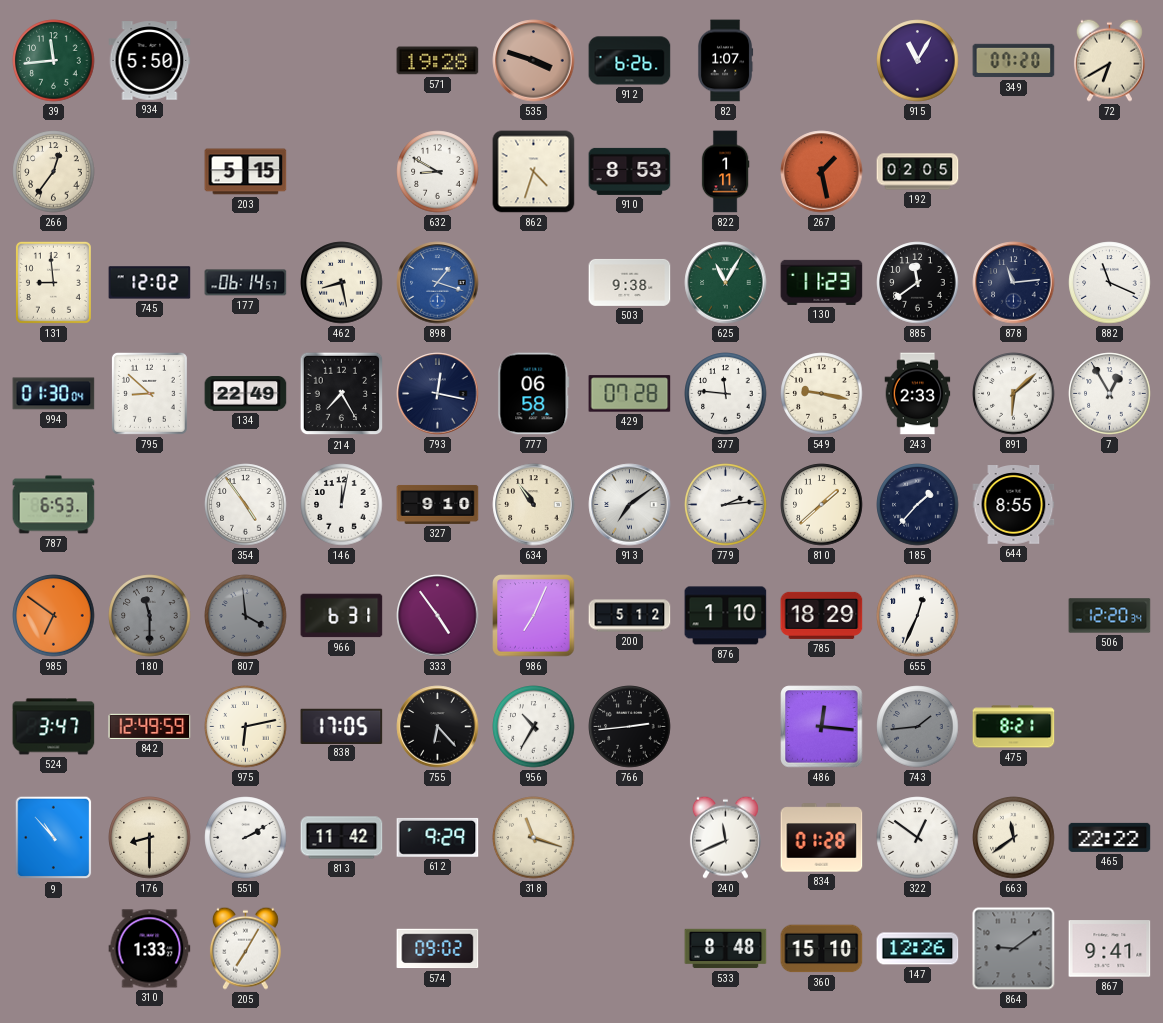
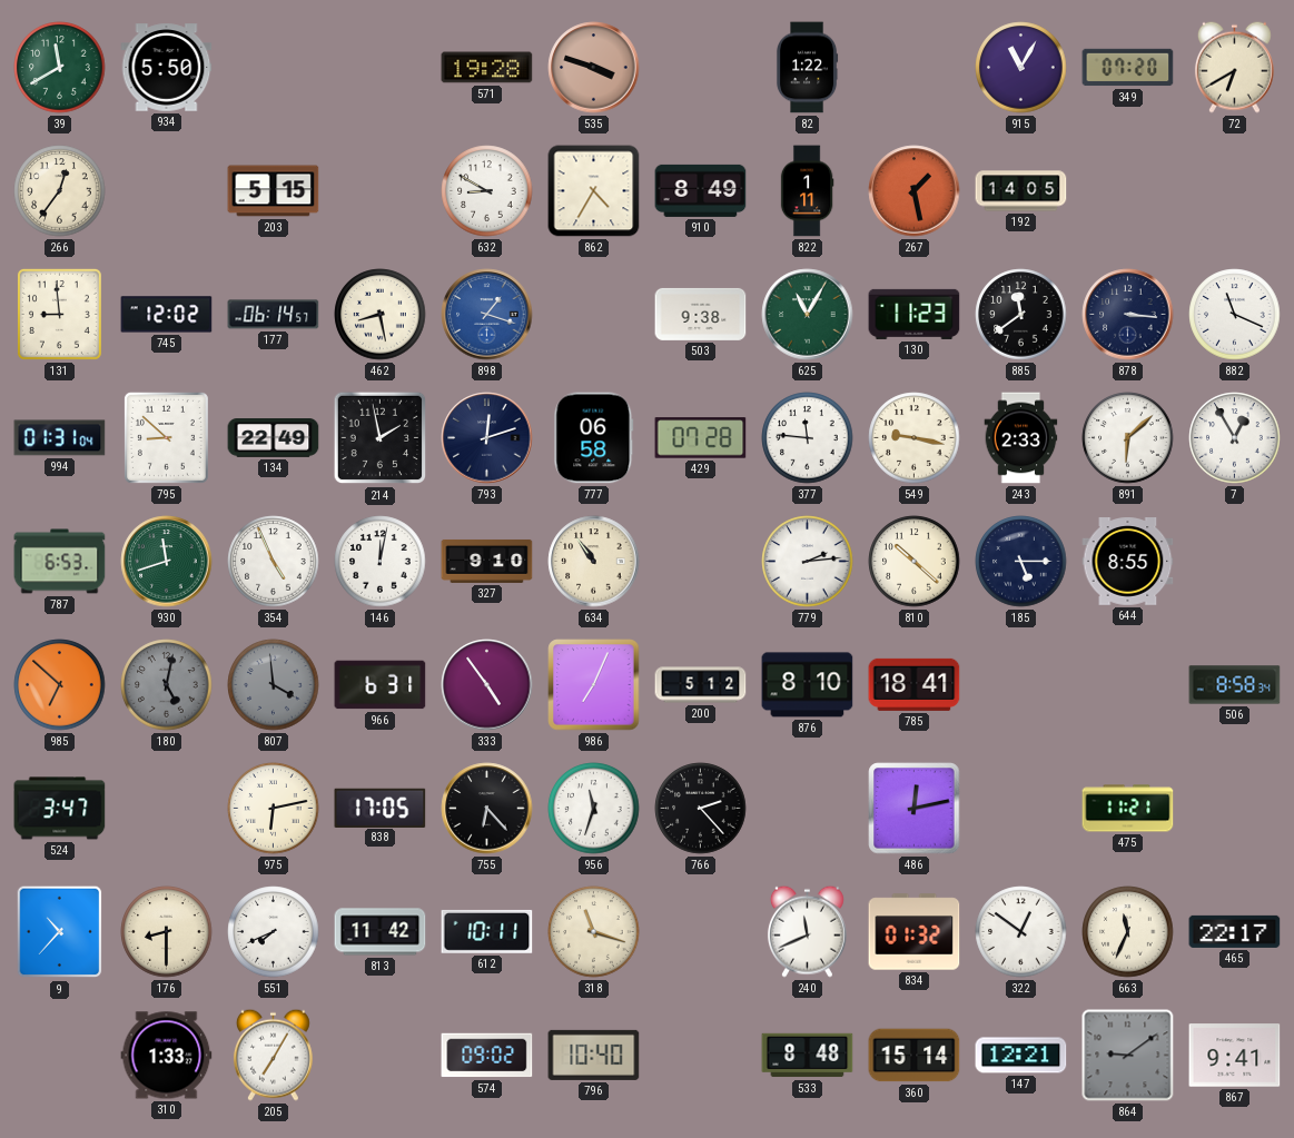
39: 11:44 -> 11:40
912: 6:26 -> none
82: 1:07 -> 1:22
862: 4:33 -> 4:35
910: 8:53 -> 8:49
192: 02:05 -> 14:05
878: 11:14 -> 3:16
994: 01:30 -> 01:31
214: 7:25 -> 1:58
793: 12:17 -> 12:12
930: none -> 11:42
354: 4:54 -> 4:56
913: 7:09 -> none
810: 1:38 -> 10:22
185: 1:37 -> 5:15
985: 6:51 -> 6:52
180: 11:30 -> 5:02
876: 1:10 -> 8:10
785: 18:29 -> 18:41
655: 12:34 -> none
506: 12:20 -> 8:58
842: 12:49 -> none
956: 10:35 -> 11:33
766: 2:44 -> 2:23
486: 12:16 -> 12:13
743: 1:44 -> none
475: 8:21 -> 11:21
9: 10:53 -> 10:37
551: 2:10 -> 7:41
612: 9:29 -> 10:11
834: 01:28 -> 01:32
663: 11:39 -> 11:34
465: 22:22 -> 22:17
796: none -> 10:40
360: 15:10 -> 15:14
147: 12:26 -> 12:21
